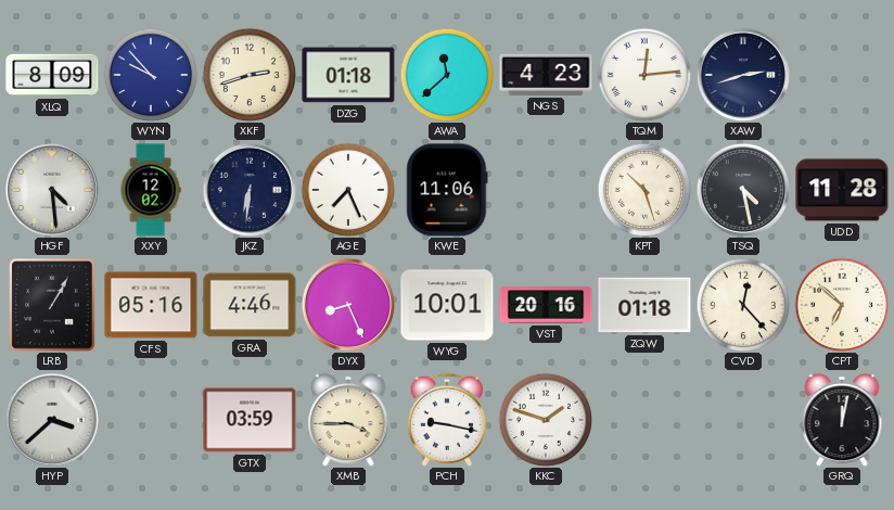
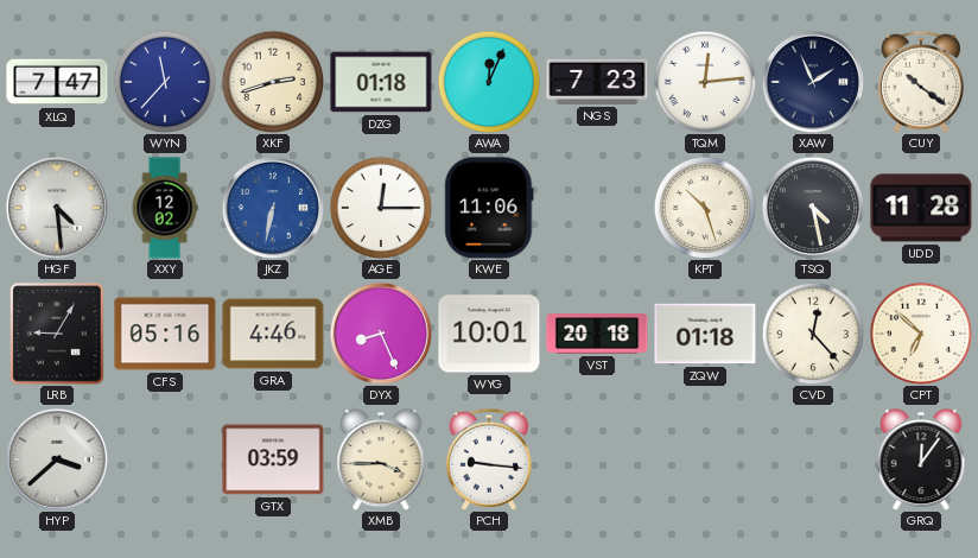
XLQ: 8:09 -> 7:47
WYN: 9:53 -> 11:37
AWA: 11:38 -> 12:04
NGS: 4:23 -> 7:23
XAW: 2:42 -> 1:56
CUY: none -> 10:21
JKZ: 6:31 -> 6:32
JKZ dial: navy -> blue
AGE: 7:26 -> 12:15
LRB: 1:05 -> 9:05
VST: 20:16 -> 20:18
PCH: 9:17 -> 9:16
KKC: 1:48 -> none
GRQ: 12:02 -> 12:06
